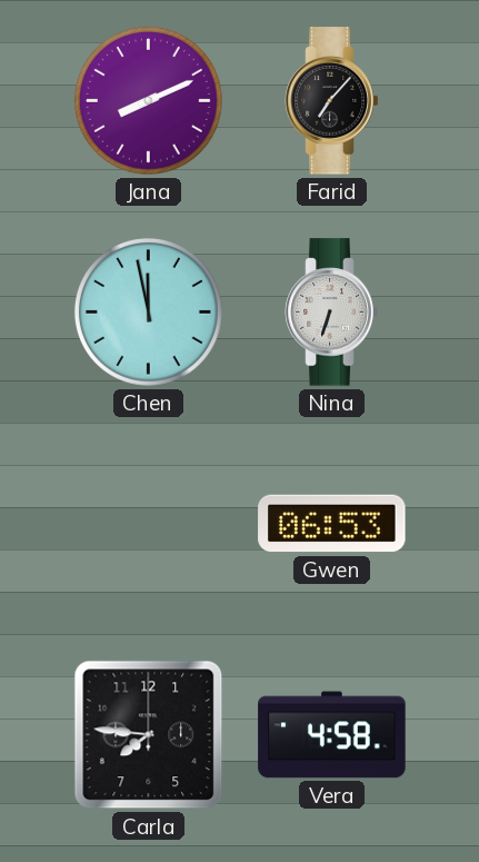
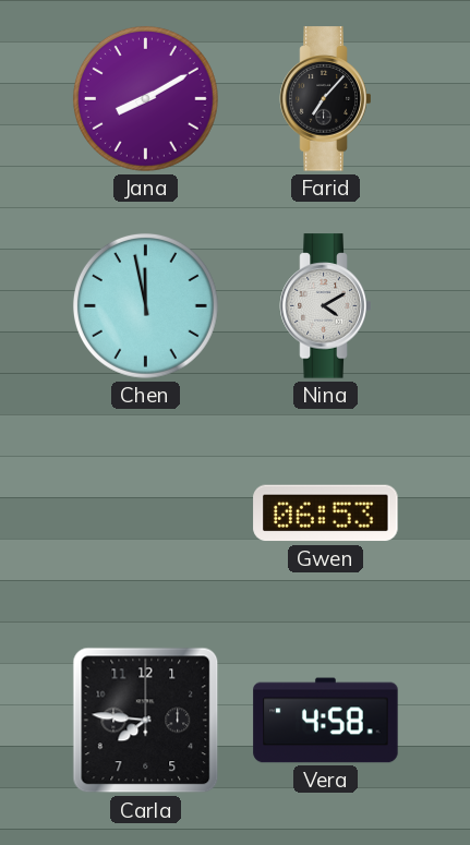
Jana: 8:11 -> 8:10
Nina: 6:33 -> 4:10
